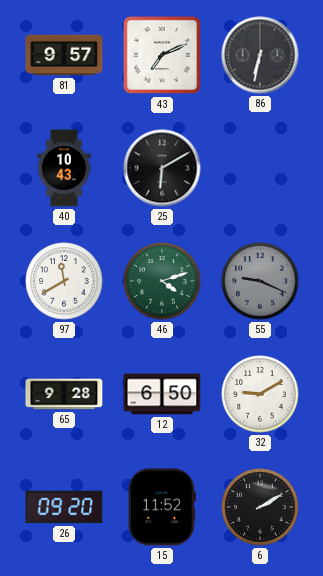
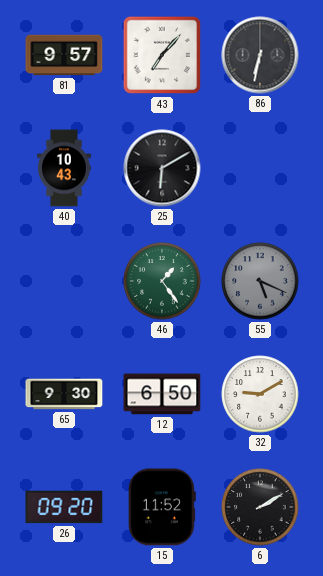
43: 7:11 -> 7:07
97: 11:40 -> none
46: 4:12 -> 1:24
55: 9:19 -> 5:19
65: 9:28 -> 9:30
